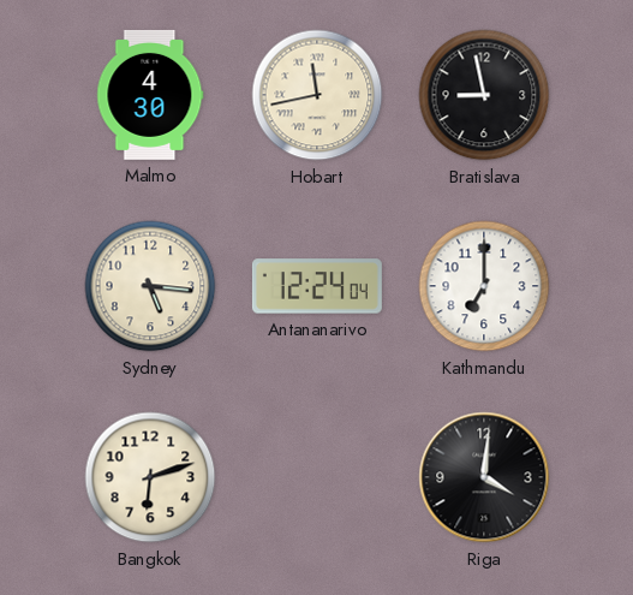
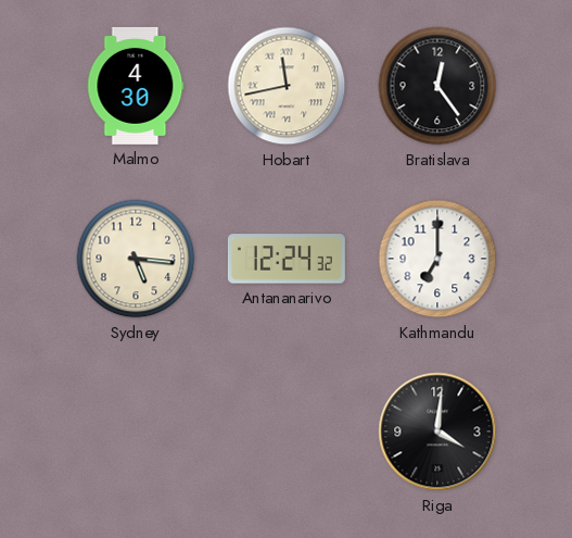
Bratislava: 8:58 -> 12:24
Antananarivo: 12:24:04 -> 12:24:32
Bangkok: 6:12 -> none
